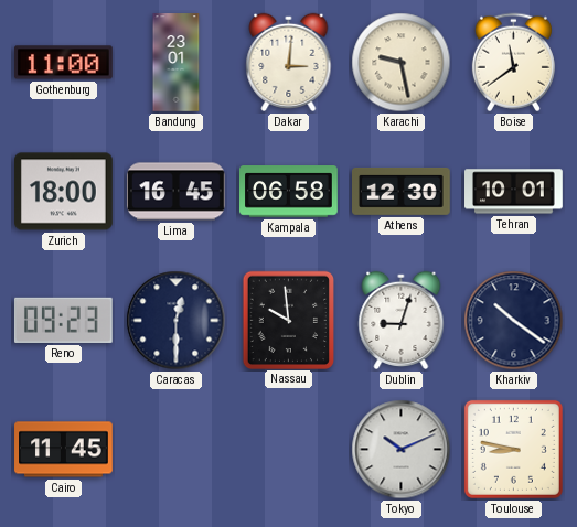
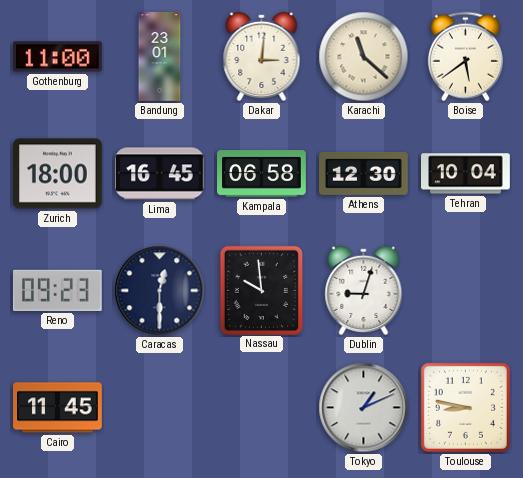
Karachi: 9:28 -> 11:22
Boise: 11:39 -> 5:39
Tehran: 10:01 -> 10:04
Kharkiv: 10:21 -> none
Tokyo: 10:11 -> 1:11
